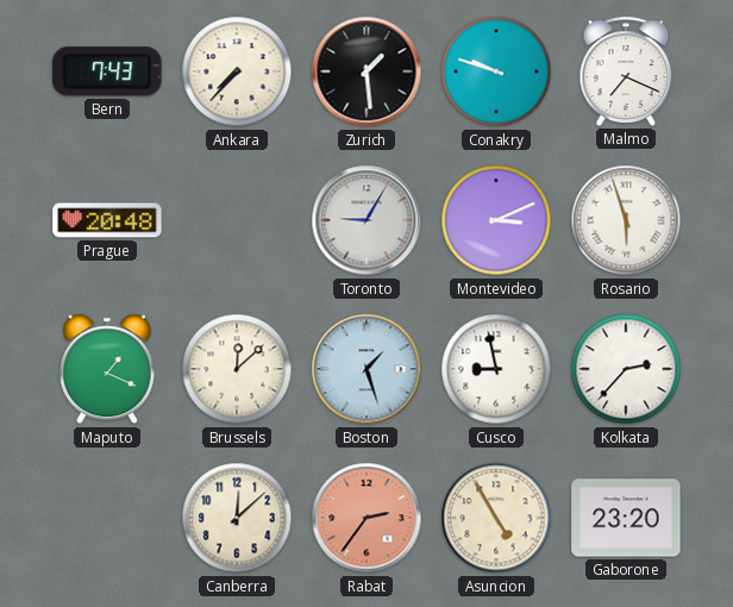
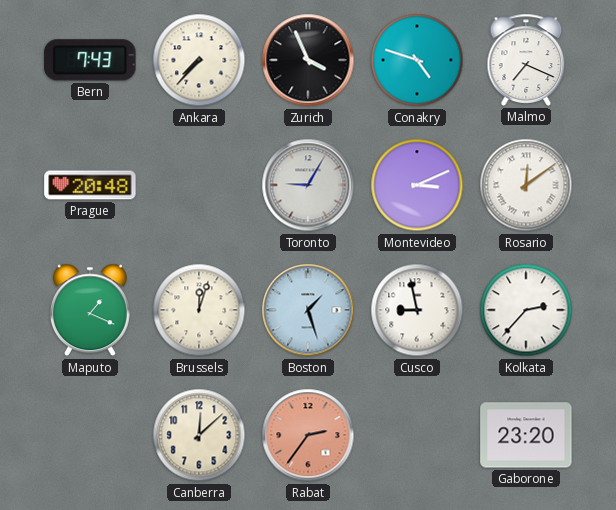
Zurich: 1:29 -> 3:56
Conakry: 9:48 -> 4:48
Rosario: 5:57 -> 12:09
Brussels: 12:08 -> 12:03
Asuncion: 4:55 -> none
